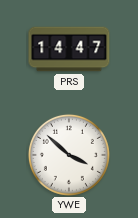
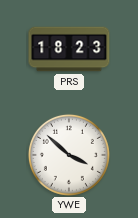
PRS: 14:47 -> 18:23
